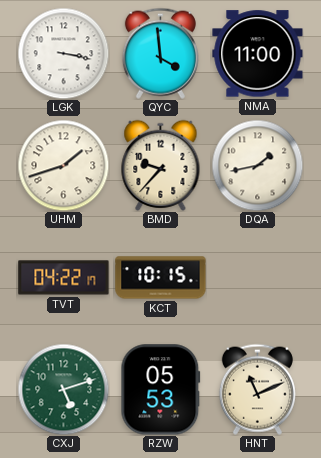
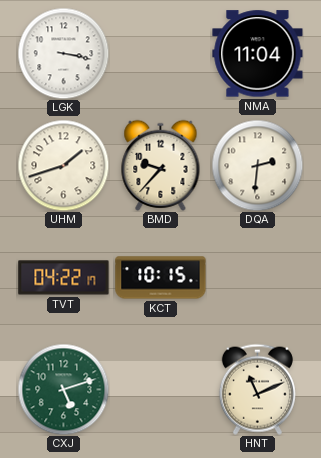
QYC: 3:59 -> none
NMA: 11:00 -> 11:04
DQA: 1:43 -> 2:31
RZW: 05:53 -> none
